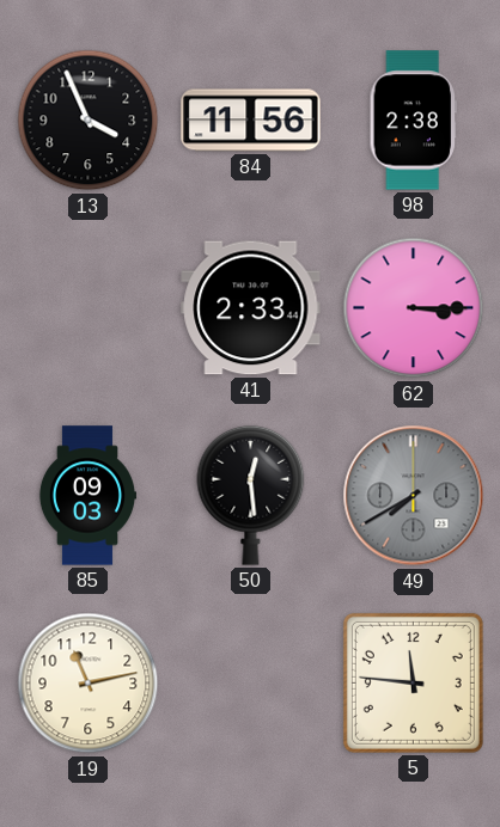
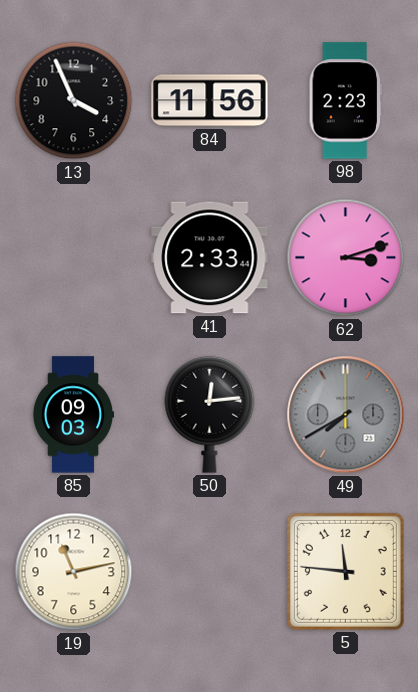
98: 2:38 -> 2:23
62: 3:15 -> 3:12
50: 12:29 -> 12:14
